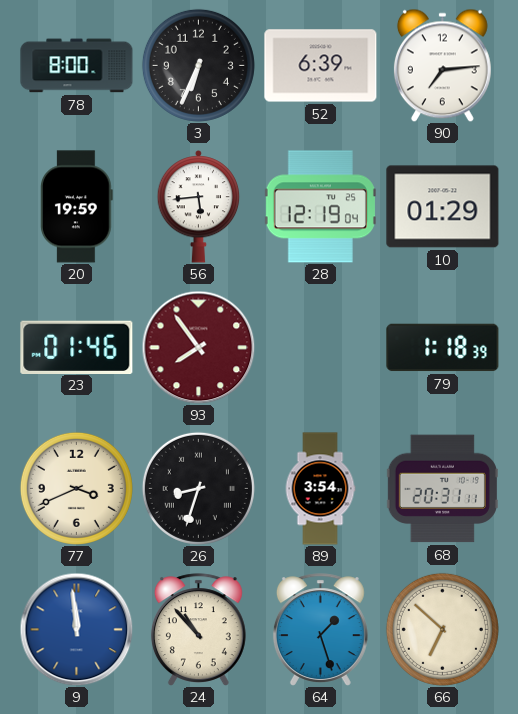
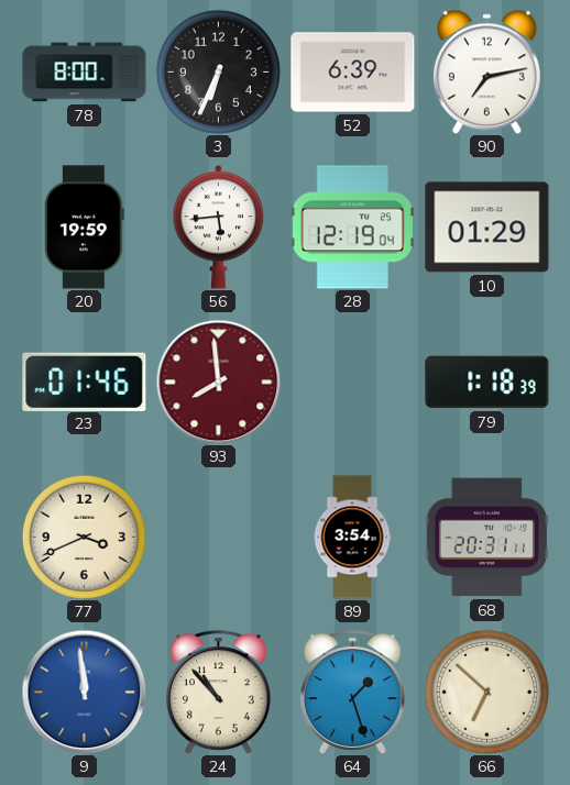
90: 7:14 -> 7:13
93: 7:54 -> 7:59
26: 8:33 -> none
